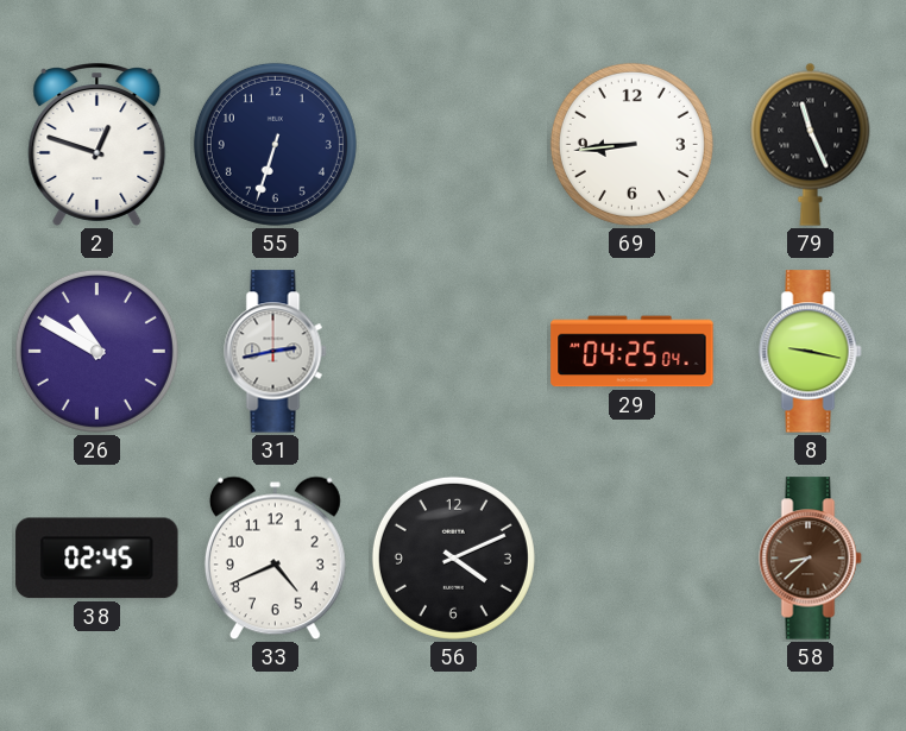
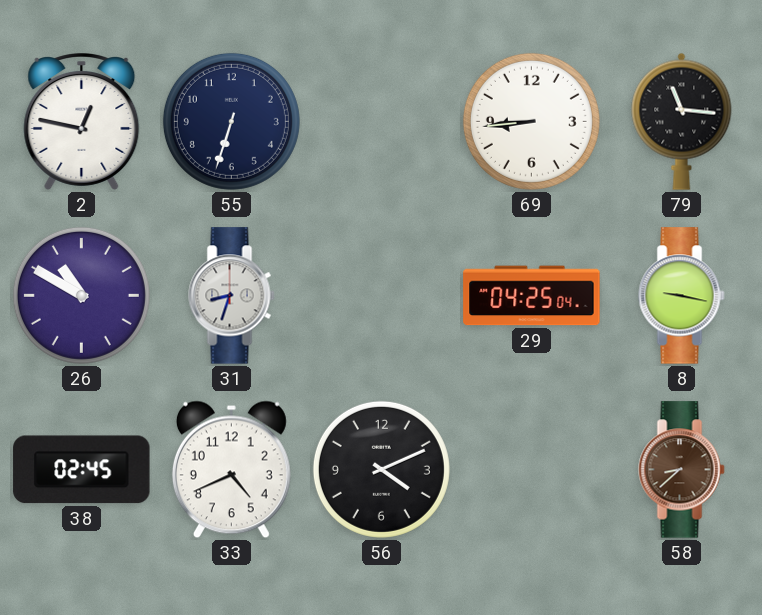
2: 12:48 -> 12:47
79: 11:26 -> 11:16
31: 2:43 -> 8:33
